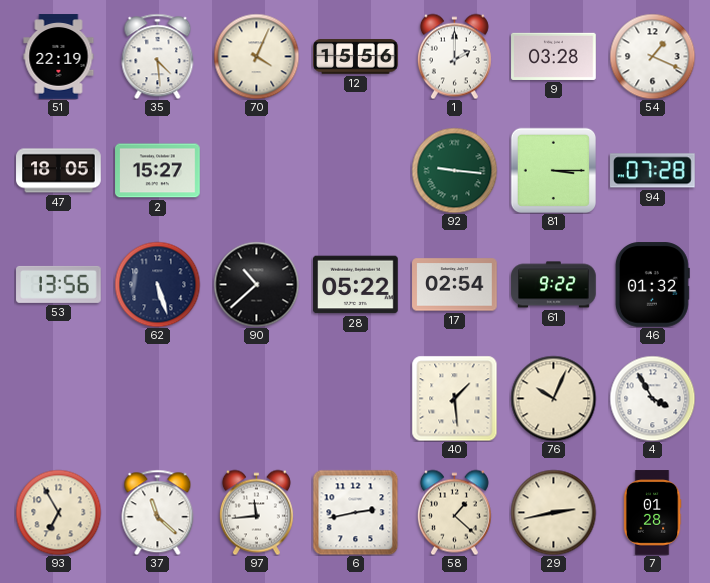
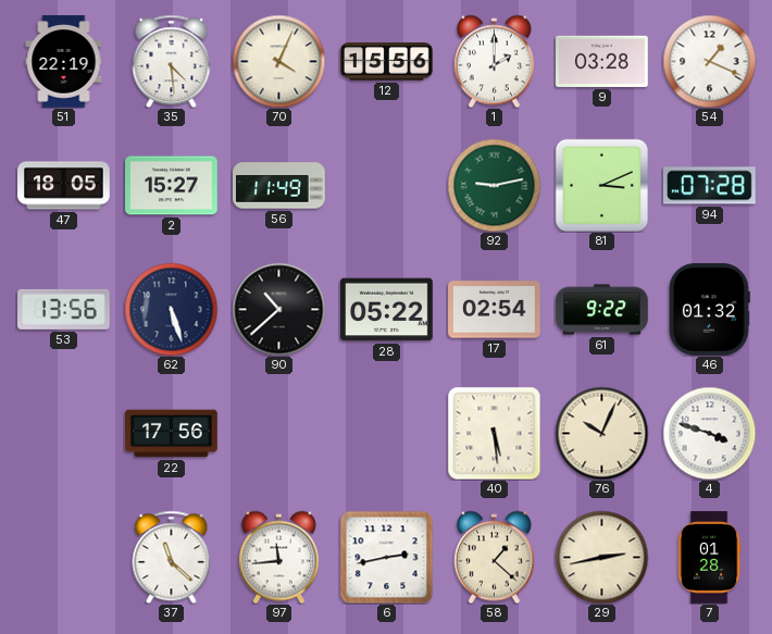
56: none -> 11:49
92: 9:16 -> 9:13
81: 3:15 -> 3:11
22: none -> 17:56
40: 1:29 -> 5:29
4: 3:55 -> 3:48
93: 6:55 -> none
